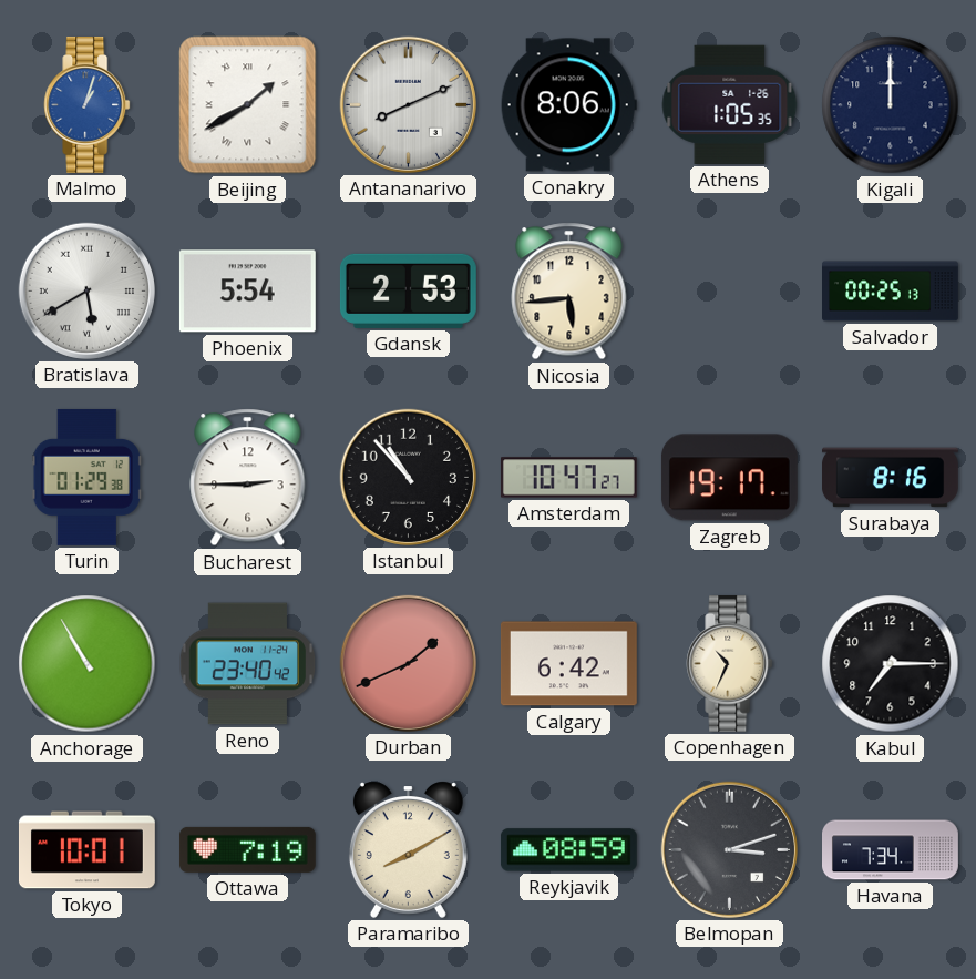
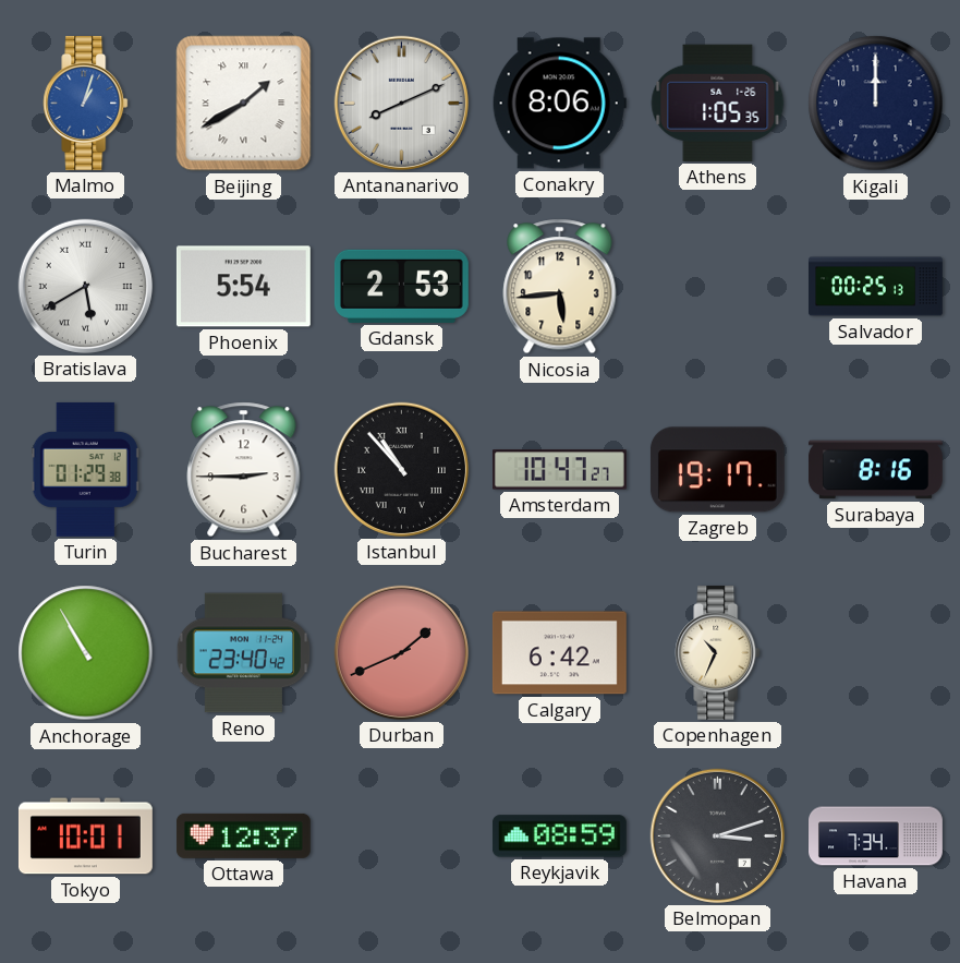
Istanbul numerals: Arabic -> Roman
Kabul: 7:15 -> none
Ottawa: 7:19 -> 12:37
Paramaribo: 8:10 -> none
